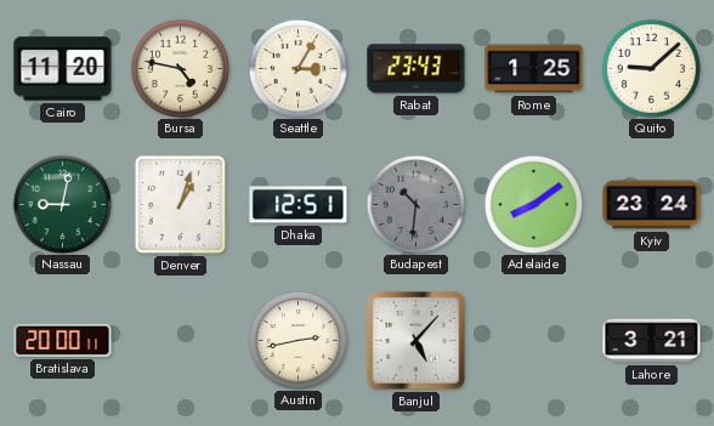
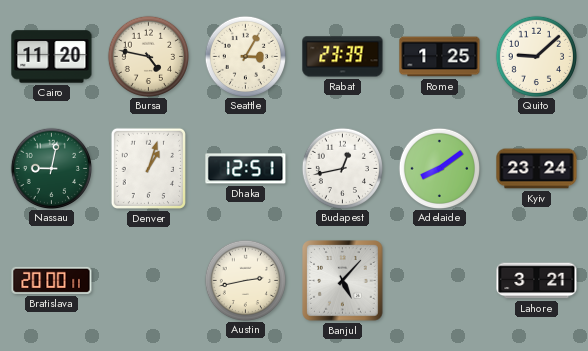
Rabat: 23:43 -> 23:39
Budapest: 10:31 -> 12:43
Budapest dial: grey -> white
